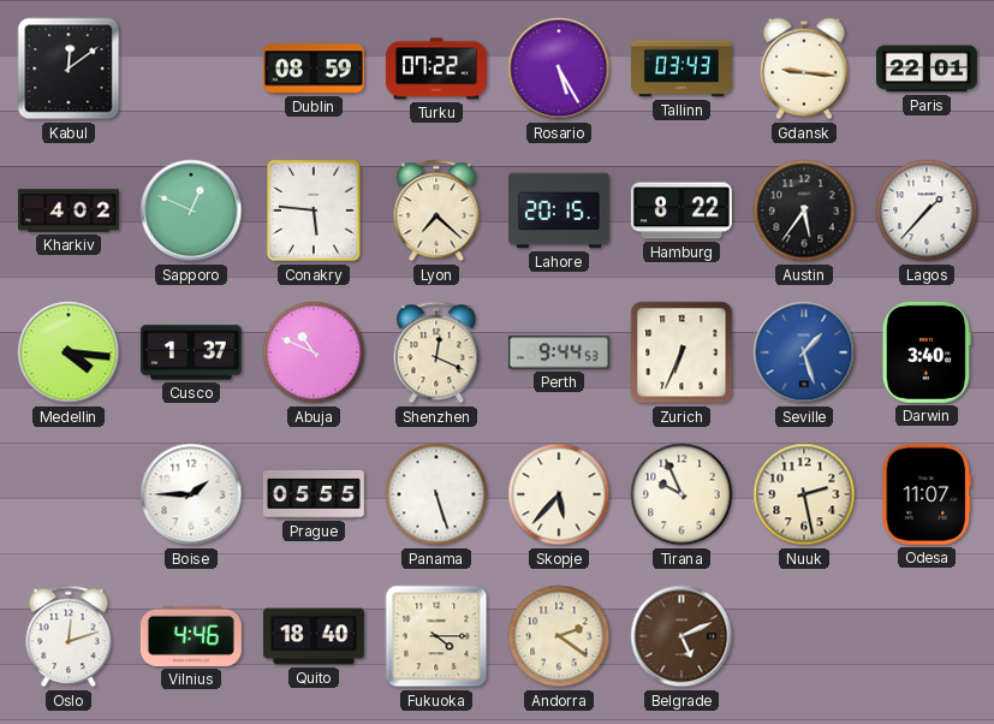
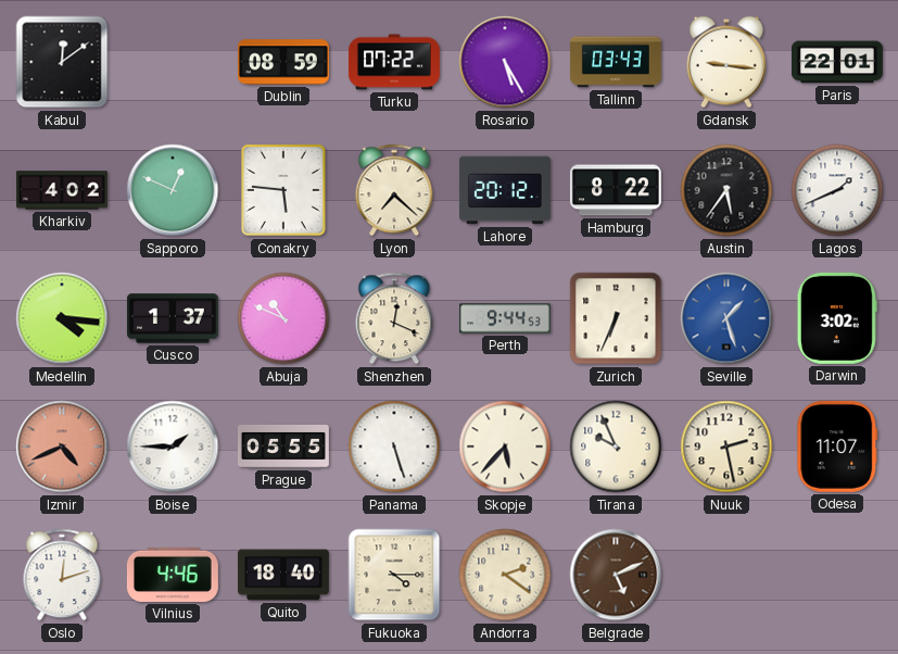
Lahore: 20:15 -> 20:12
Lagos: 1:37 -> 1:41
Darwin: 3:40 -> 3:02
Izmir: none -> 4:41
